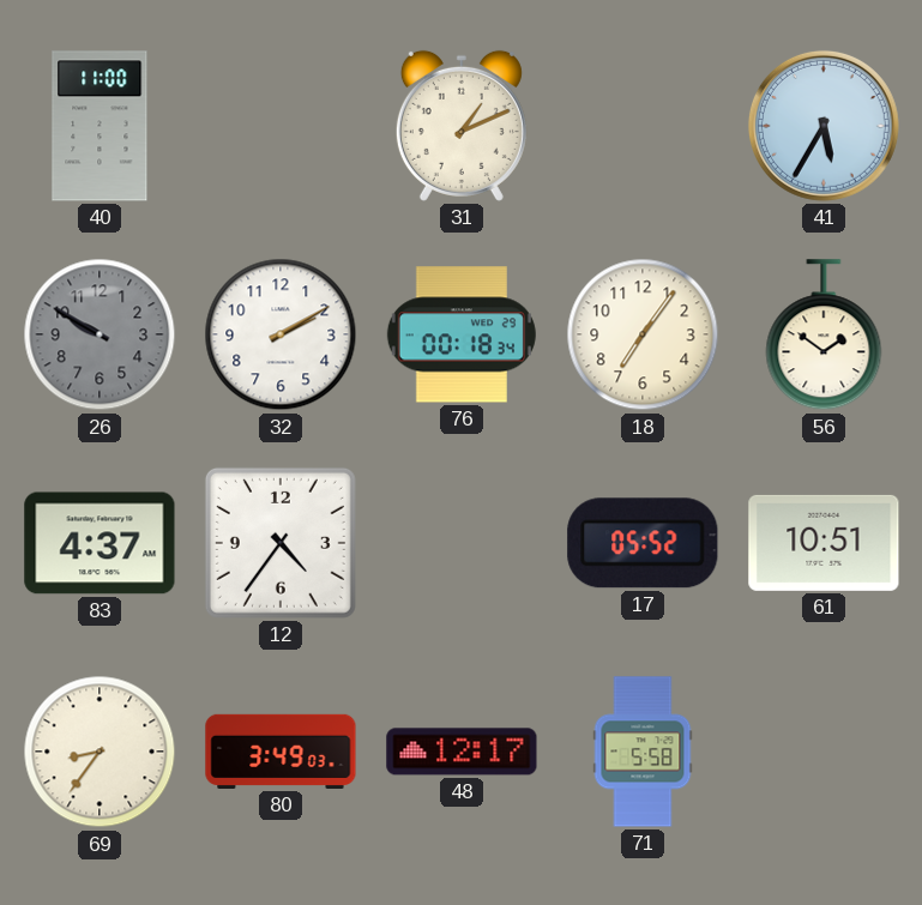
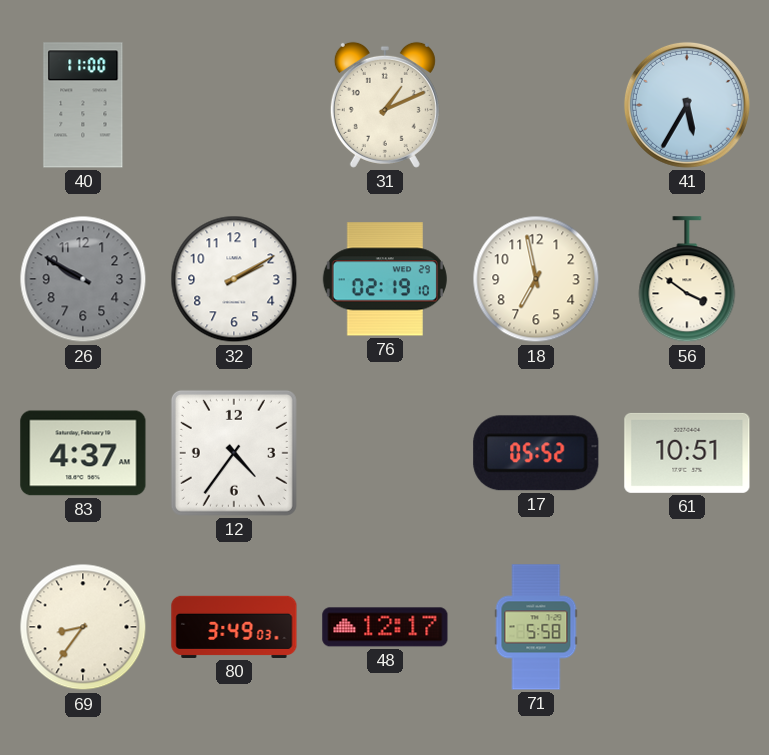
76: 00:18 -> 02:19
18: 7:06 -> 6:58
56: 1:51 -> 3:51
